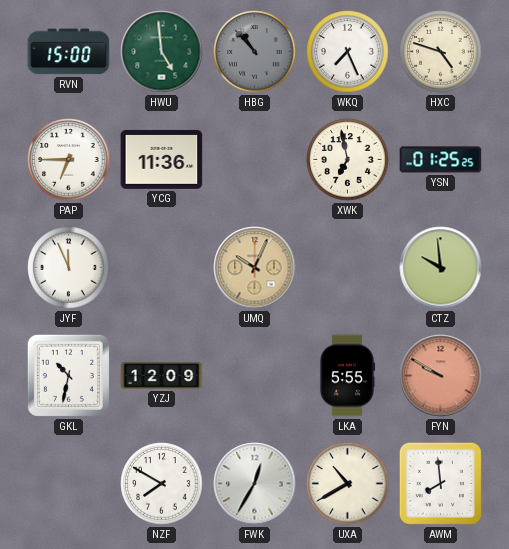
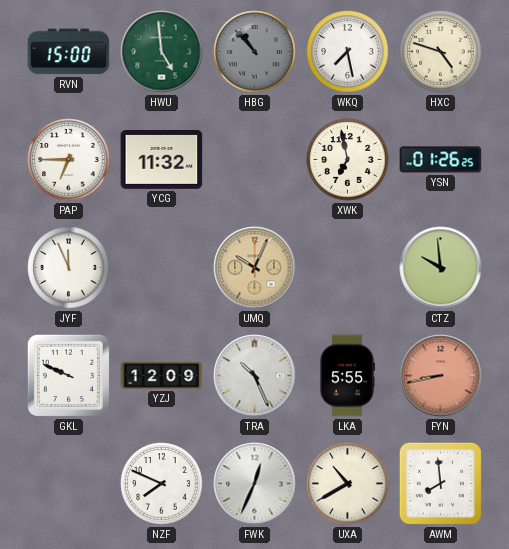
WKQ: 7:26 -> 7:28
YCG: 11:36 -> 11:32
YSN: 01:25 -> 01:26
GKL: 10:32 -> 9:49
TRA: none -> 10:26
FYN: 9:50 -> 8:43
NZF: 7:50 -> 7:49
FWK: 12:35 -> 12:34
